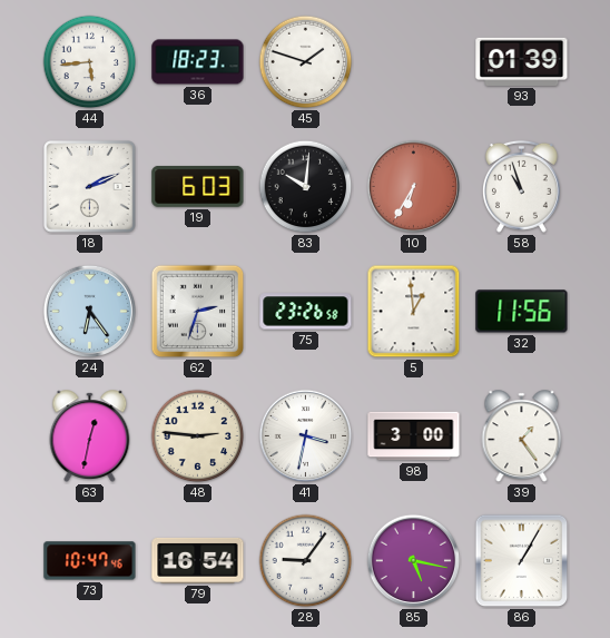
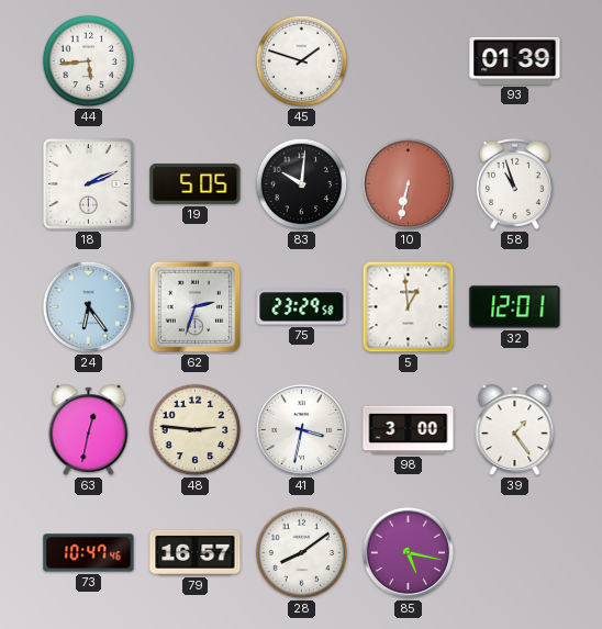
36: 18:23 -> none
19: 6:03 -> 5:05
10: 6:35 -> 6:32
75: 23:26 -> 23:29
32: 11:56 -> 12:01
79: 16:54 -> 16:57
28: 9:06 -> 8:09
86: 1:05 -> none
